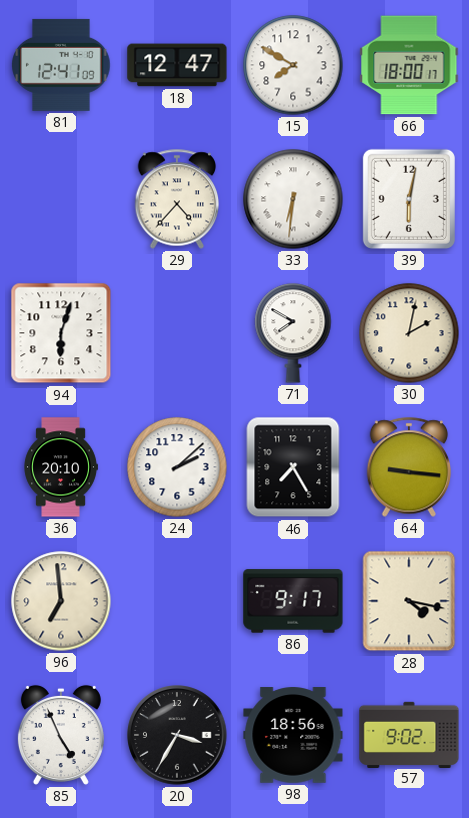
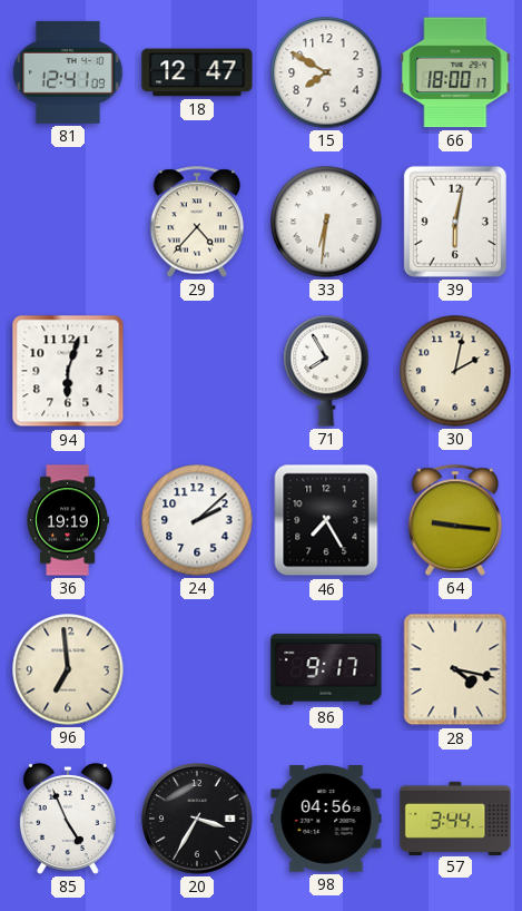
71: 7:50 -> 7:55
36: 20:10 -> 19:19
98: 18:56 -> 04:56
57: 9:02 -> 3:44
